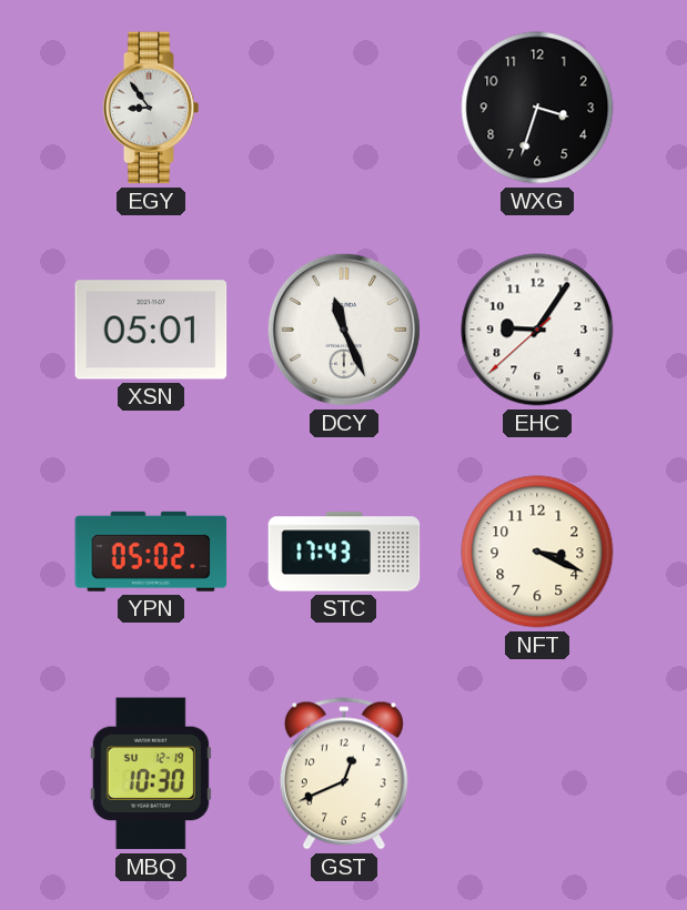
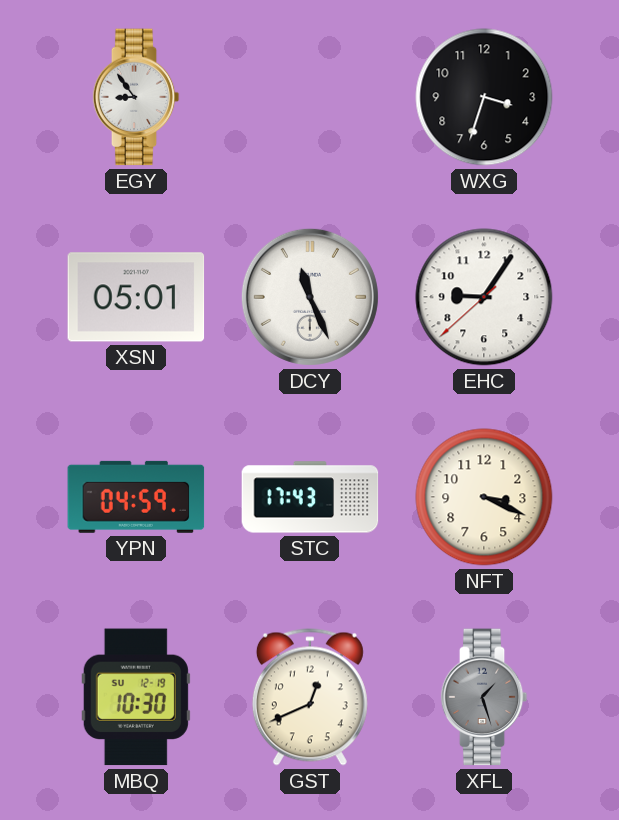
YPN: 05:02 -> 04:59
XFL: none -> 1:27
